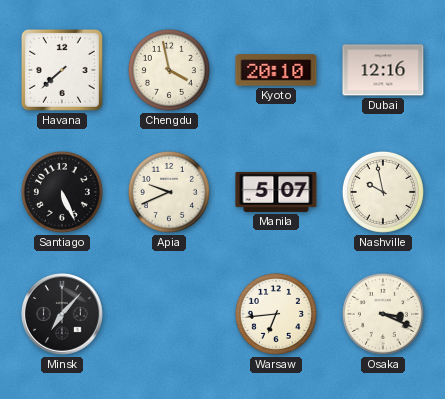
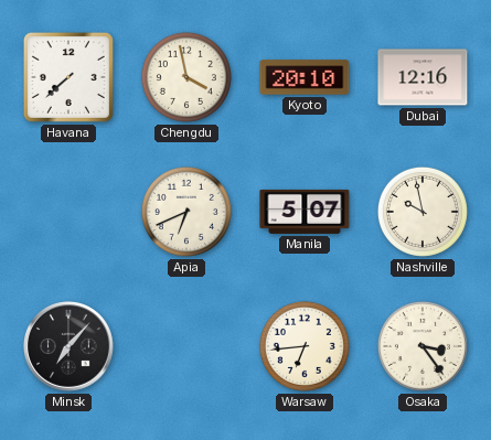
Santiago: 5:26 -> none
Apia: 9:41 -> 6:41
Osaka: 3:19 -> 3:24
